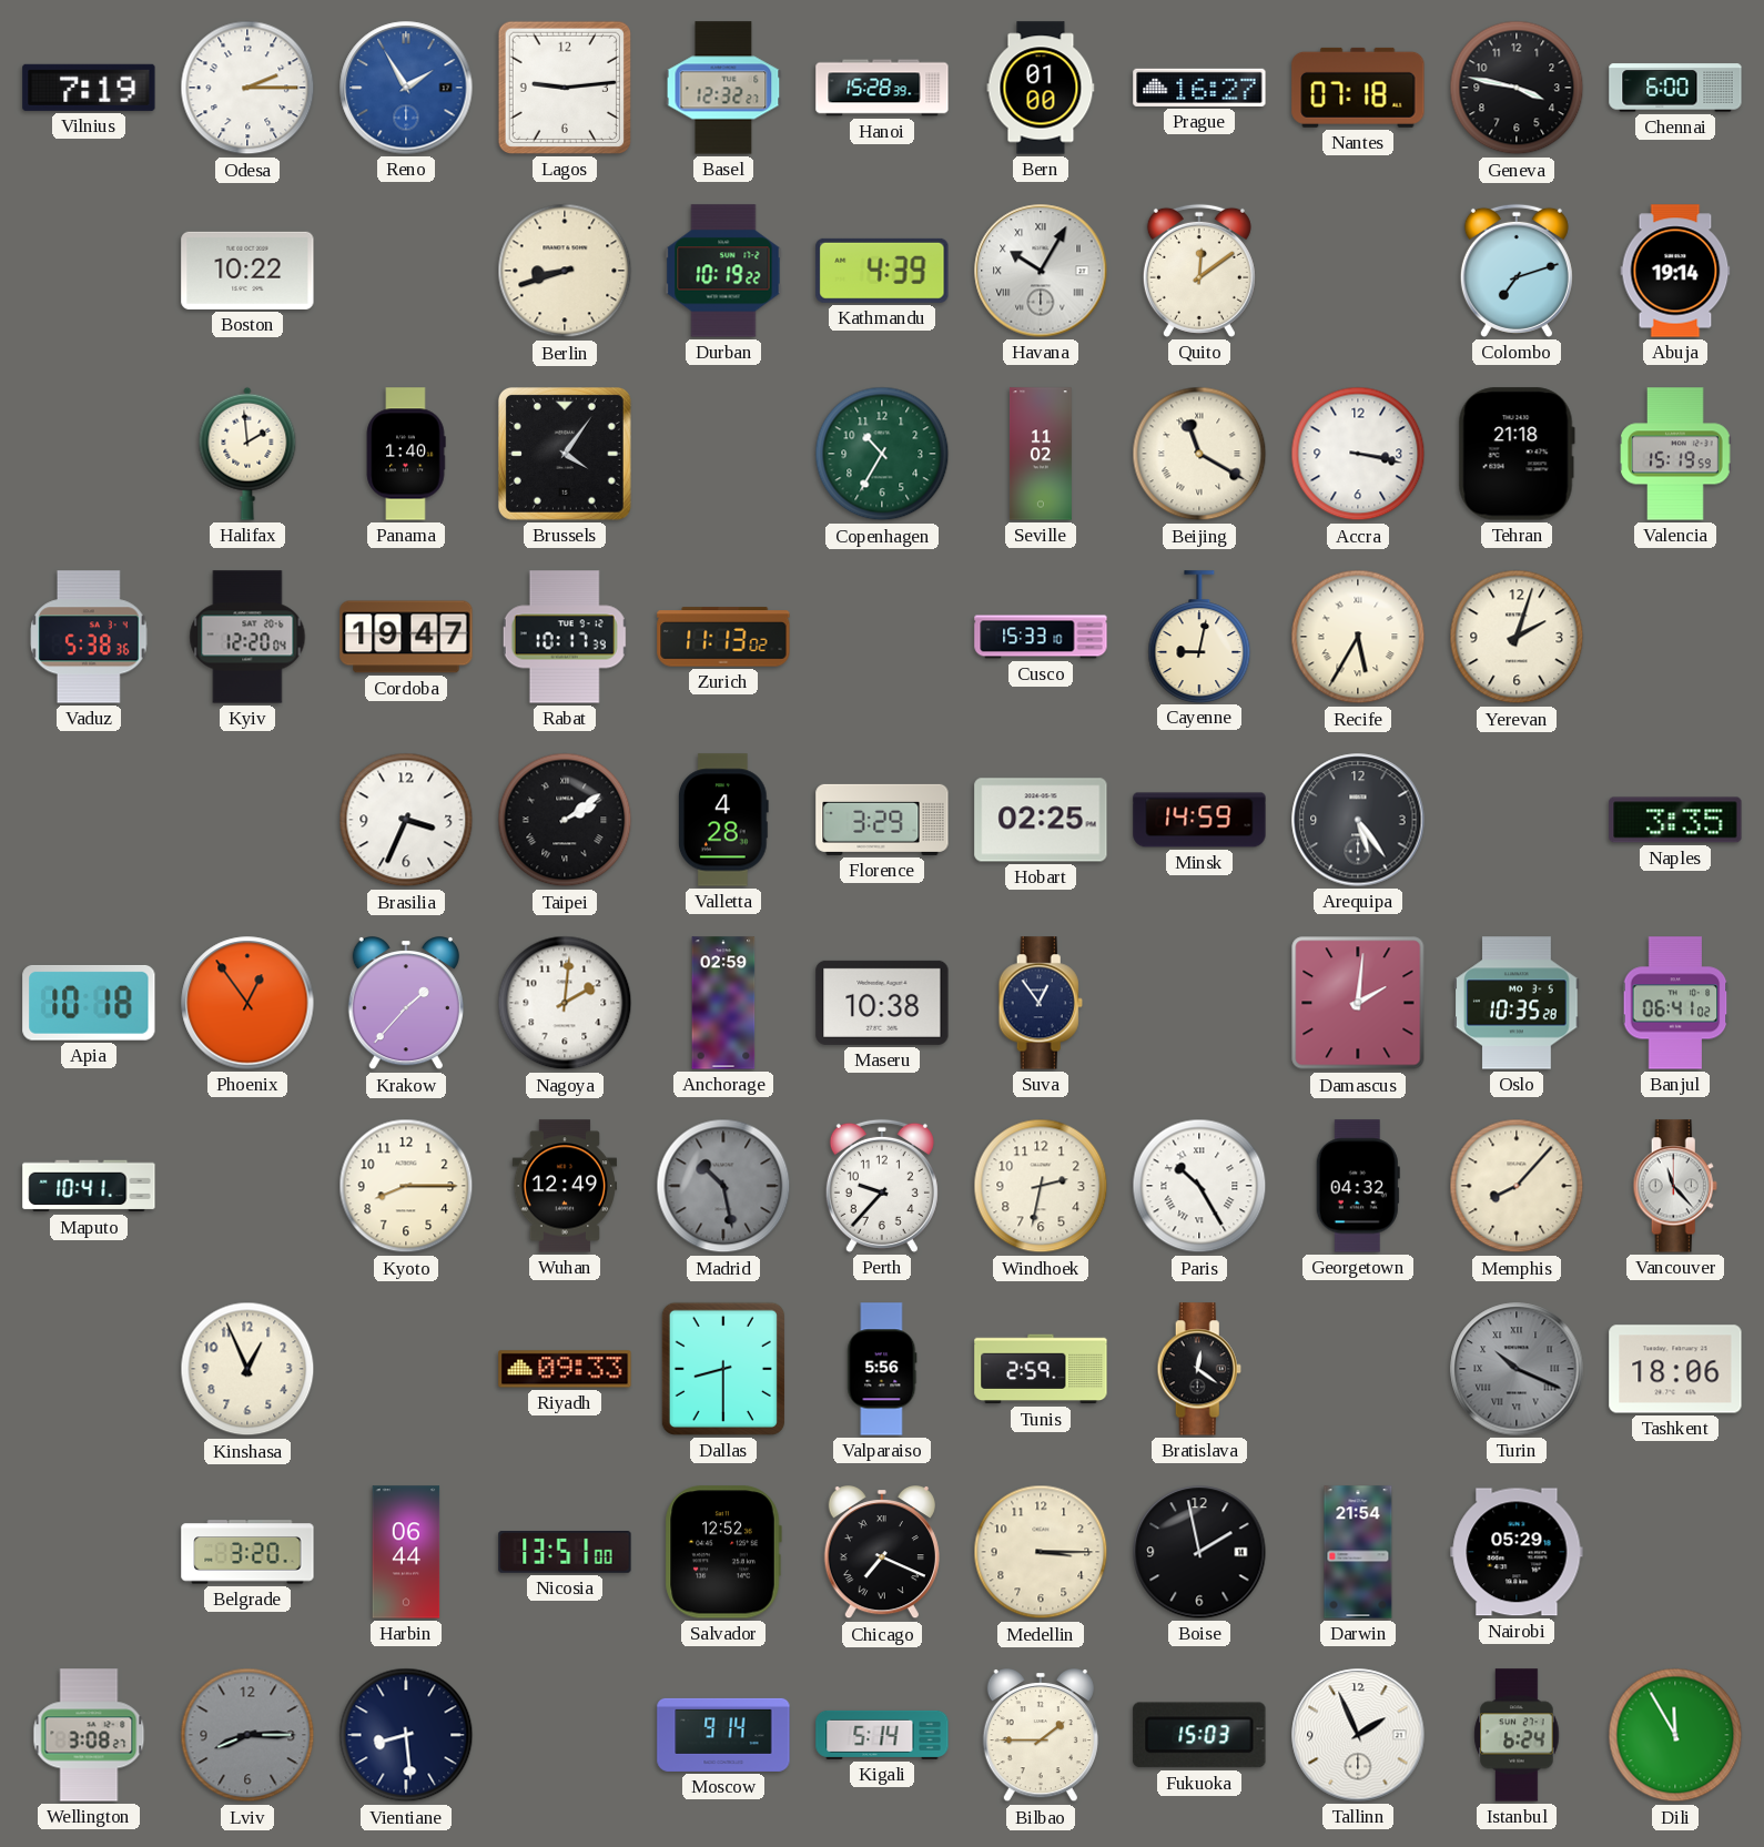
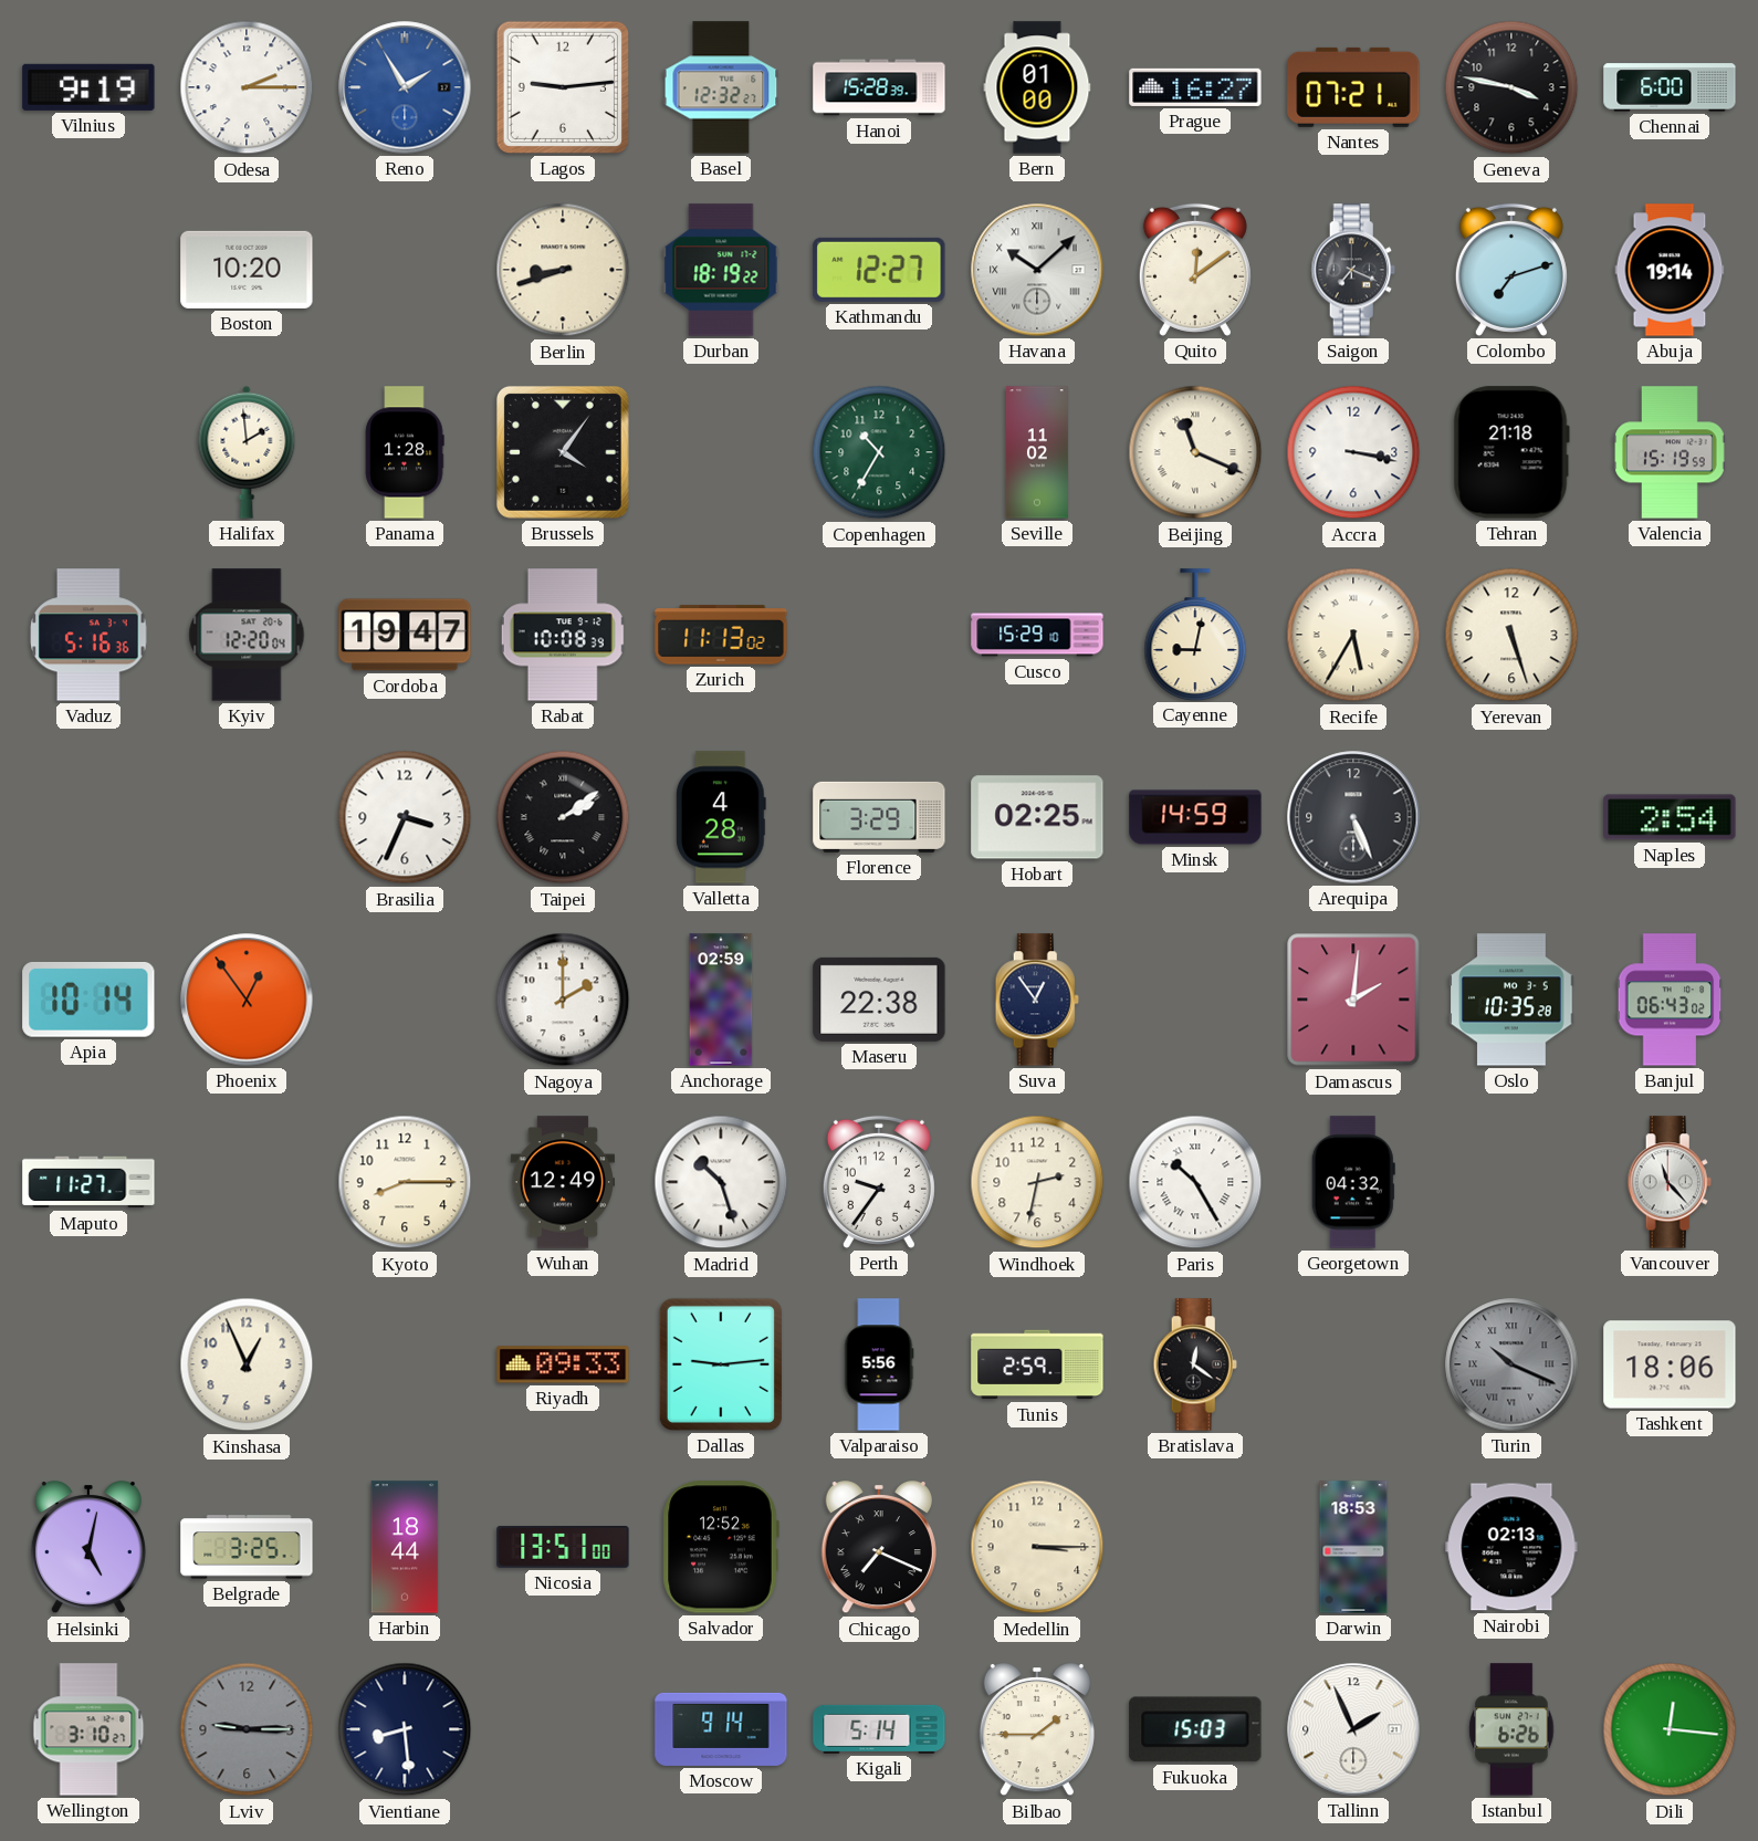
Vilnius: 7:19 -> 9:19
Nantes: 07:18 -> 07:21
Boston: 10:22 -> 10:20
Durban: 10:19 -> 18:19
Kathmandu: 4:39 -> 12:27
Havana: 10:05 -> 10:08
Saigon: none -> 7:19
Panama: 1:40 -> 1:28
Beijing: 11:20 -> 11:19
Vaduz: 5:38 -> 5:16
Rabat: 10:17 -> 10:08
Cusco: 15:33 -> 15:29
Yerevan: 2:03 -> 5:27
Arequipa: 5:24 -> 5:26
Naples: 3:35 -> 2:54
Apia: 10:18 -> 10:14
Krakow: 1:37 -> none
Nagoya: 2:01 -> 2:00
Maseru: 10:38 -> 22:38
Banjul: 06:41 -> 06:43
Maputo: 10:41 -> 11:27
Madrid: 10:28 -> 10:27
Madrid dial: grey -> white
Perth: 9:37 -> 9:36
Memphis: 8:07 -> none
Dallas: 8:30 -> 9:14
Helsinki: none -> 5:02
Belgrade: 3:20 -> 3:25
Harbin: 06:44 -> 18:44
Boise: 1:58 -> none
Darwin: 21:54 -> 18:53
Nairobi: 05:29 -> 02:13
Wellington: 3:08 -> 3:10
Lviv: 8:15 -> 9:15
Istanbul: 6:24 -> 6:26
Dili: 11:55 -> 12:16
